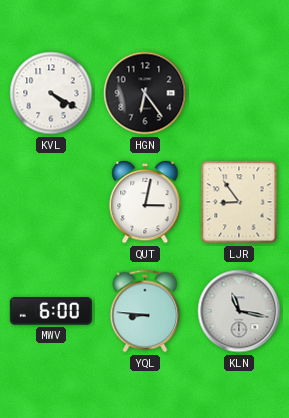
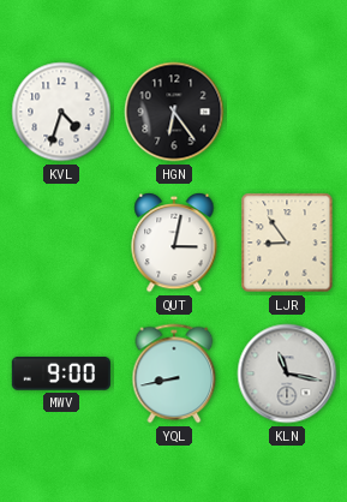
KVL: 4:20 -> 4:33
MWV: 6:00 -> 9:00
YQL: 8:46 -> 8:43
